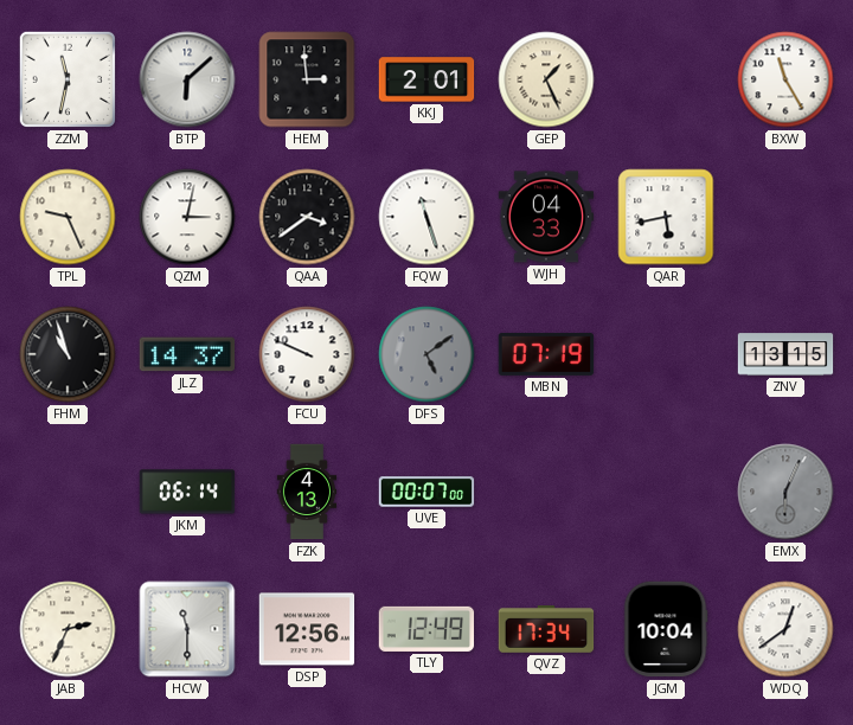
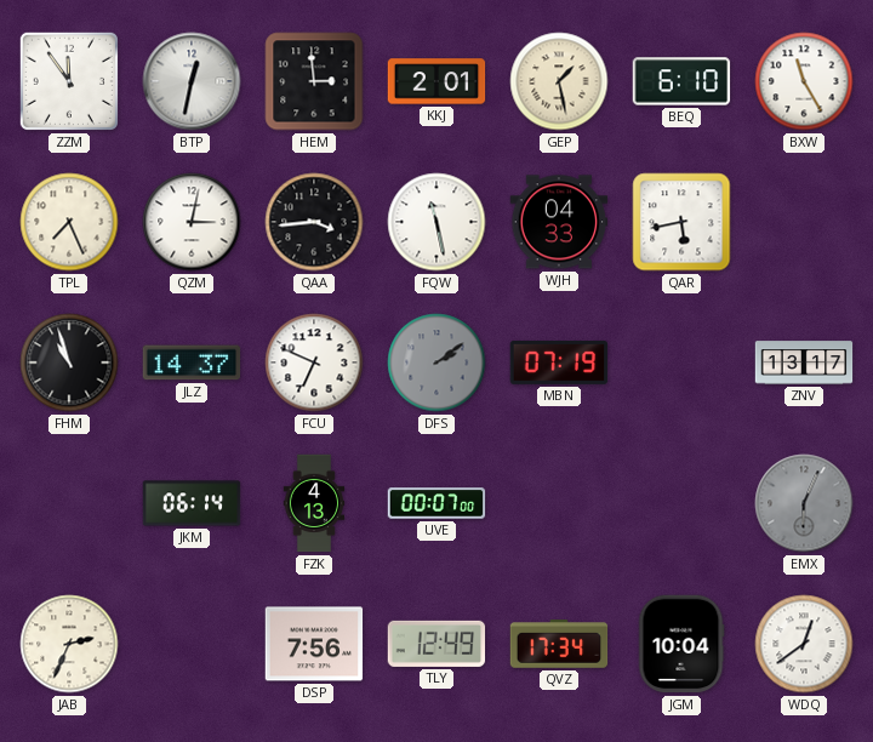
ZZM: 11:32 -> 11:54
BTP: 6:08 -> 12:32
GEP: 1:26 -> 1:28
BEQ: none -> 6:10
TPL: 9:26 -> 7:26
QAA: 3:39 -> 3:44
FQW: 11:27 -> 11:28
FCU: 9:49 -> 6:49
DFS: 5:09 -> 2:09
ZNV: 13:15 -> 13:17
HCW: 11:30 -> none
DSP: 12:56 -> 7:56
